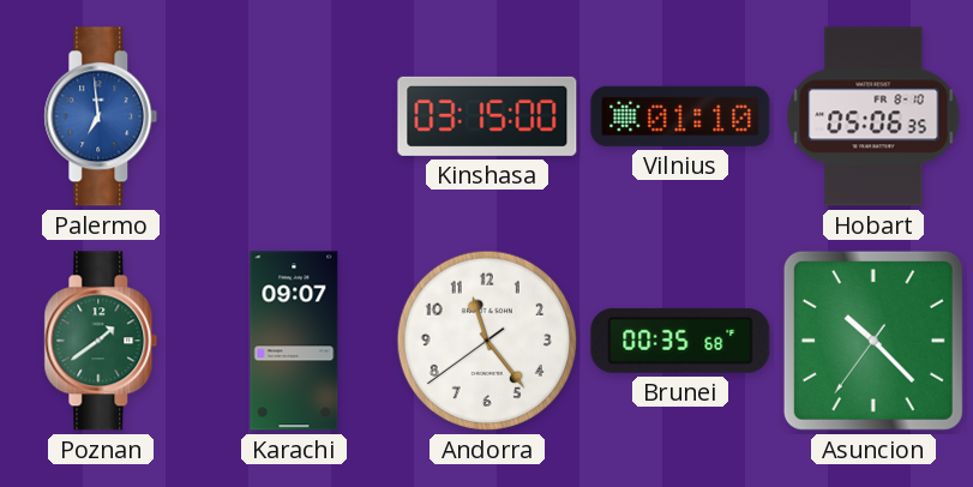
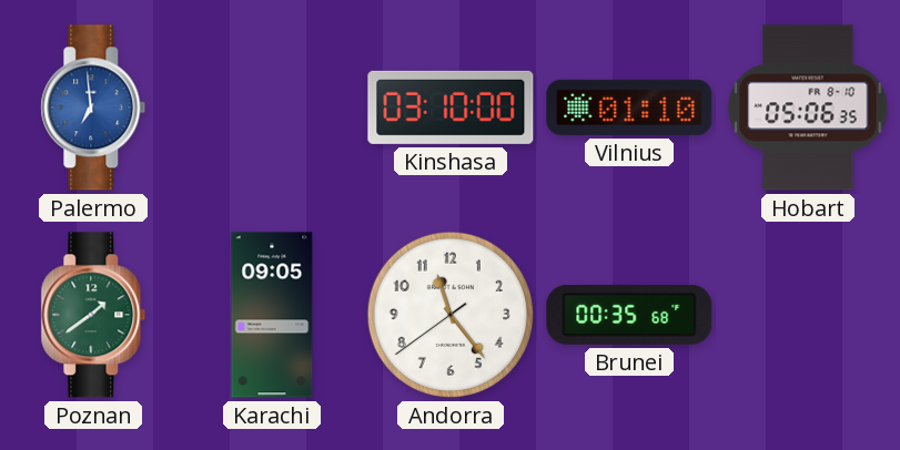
Kinshasa: 03:15 -> 03:10
Karachi: 09:07 -> 09:05
Asuncion: 10:22 -> none
